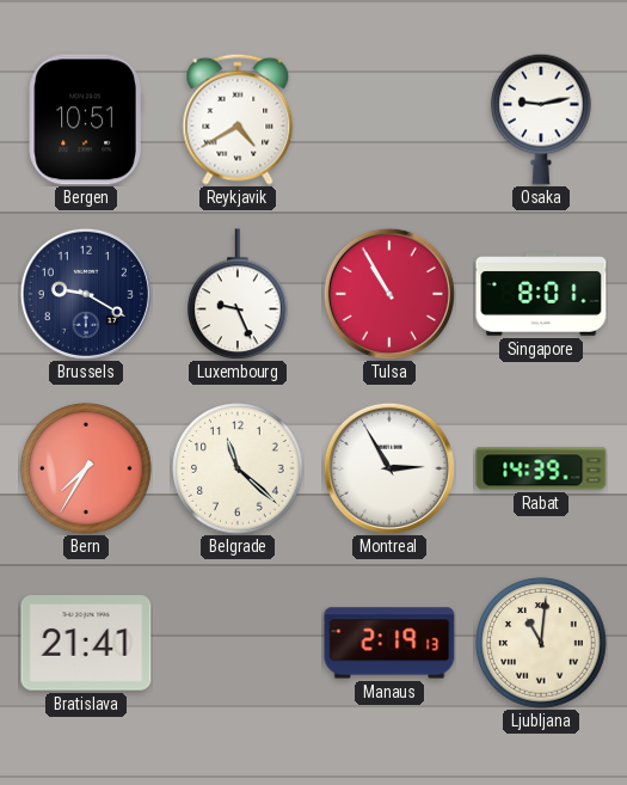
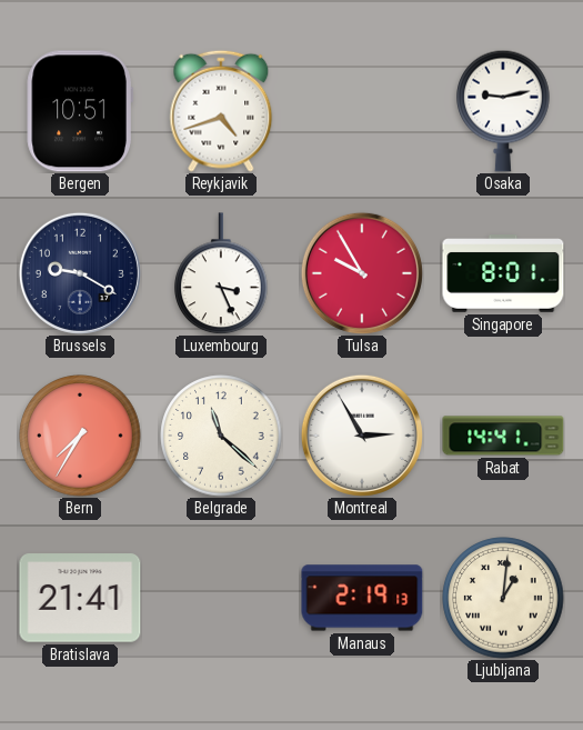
Reykjavik: 4:40 -> 4:42
Luxembourg: 9:26 -> 3:26
Tulsa: 10:55 -> 9:55
Rabat: 14:39 -> 14:41
Ljubljana: 11:01 -> 1:01
